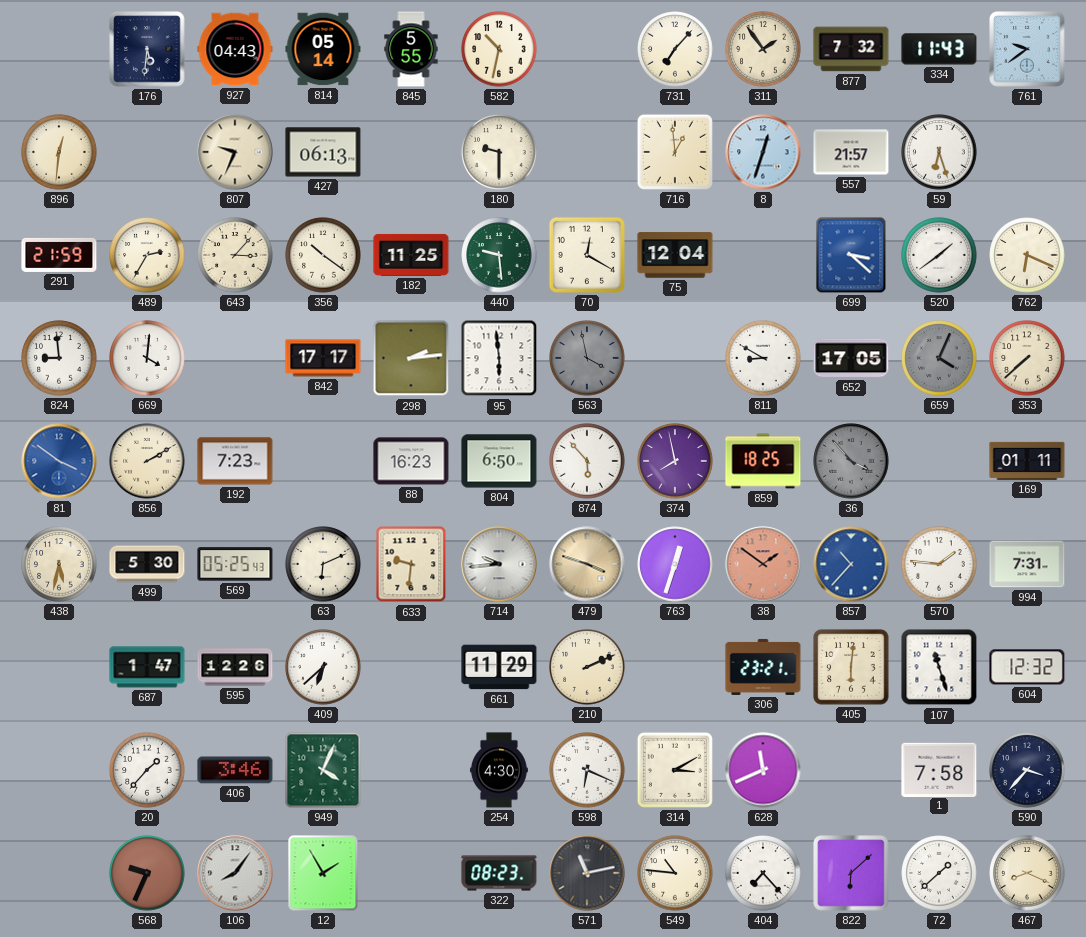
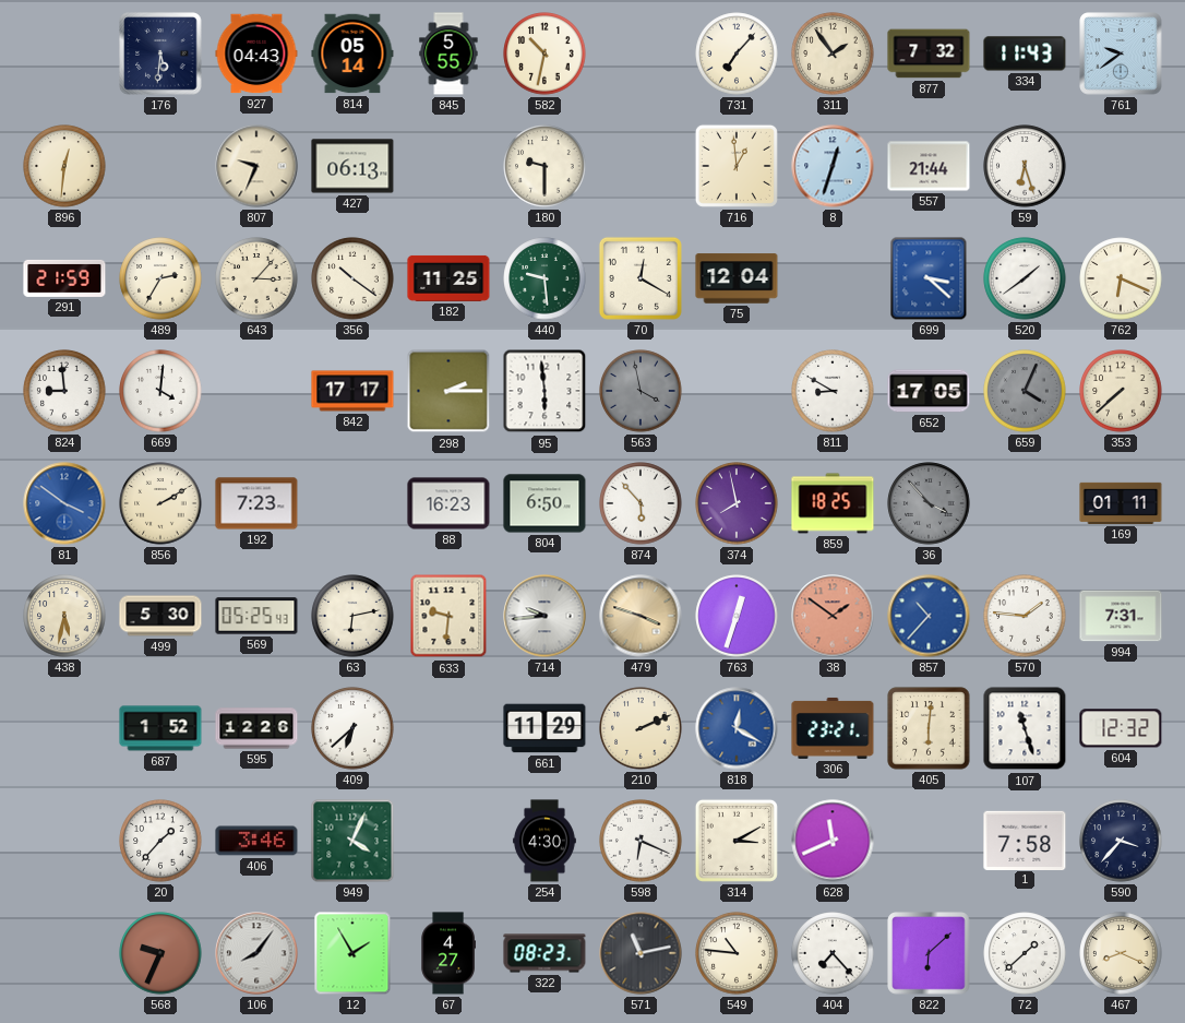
557: 21:57 -> 21:44
298: 2:14 -> 2:15
63: 6:11 -> 6:13
687: 1:47 -> 1:52
818: none -> 12:20
67: none -> 4:27
